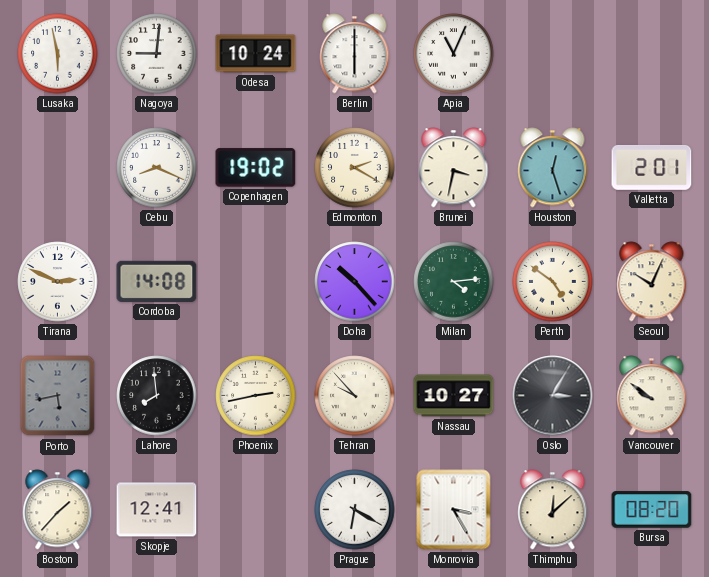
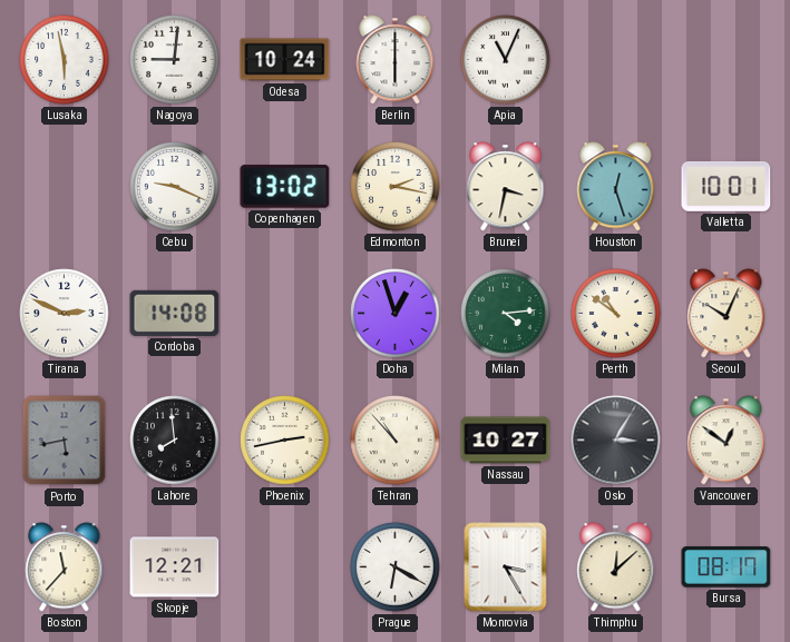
Cebu: 8:19 -> 9:19
Copenhagen: 19:02 -> 13:02
Edmonton: 2:20 -> 2:17
Valletta: 2:01 -> 10:01
Doha: 10:23 -> 12:57
Perth: 4:51 -> 10:51
Tehran: 9:53 -> 10:53
Vancouver: 9:51 -> 12:51
Boston: 1:37 -> 11:37
Skopje: 12:41 -> 12:21
Bursa: 08:20 -> 08:17
